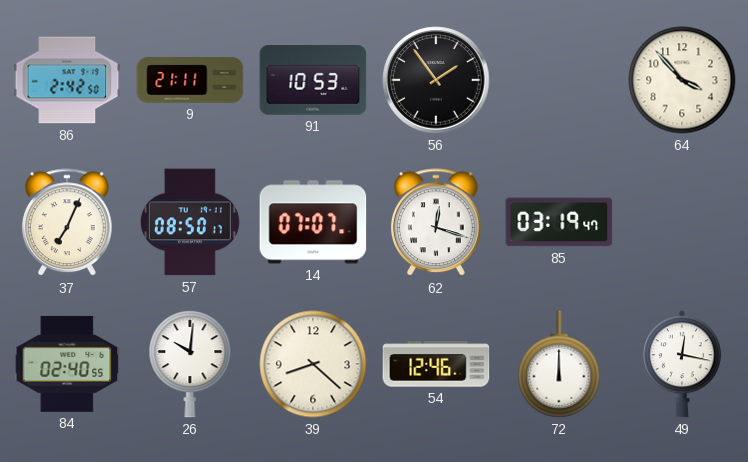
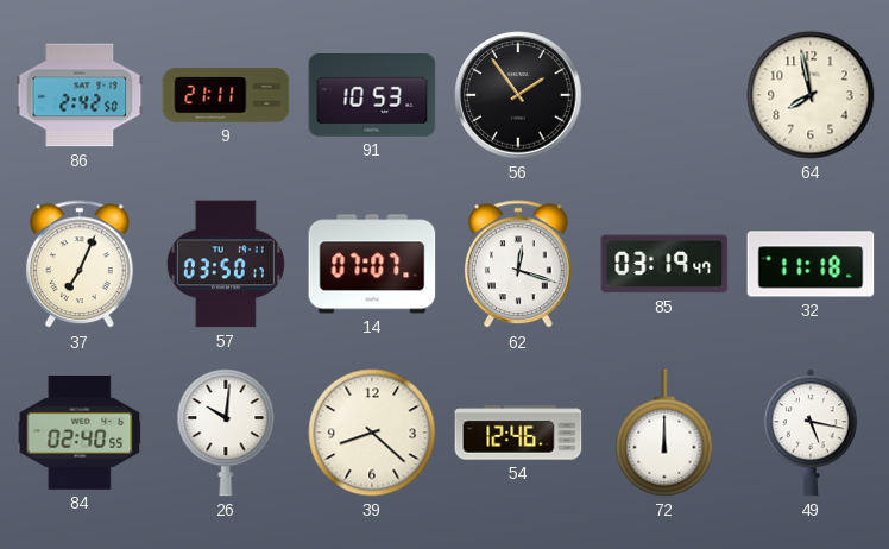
64: 3:53 -> 7:58
57: 08:50 -> 03:50
32: none -> 11:18
49: 12:17 -> 5:17
